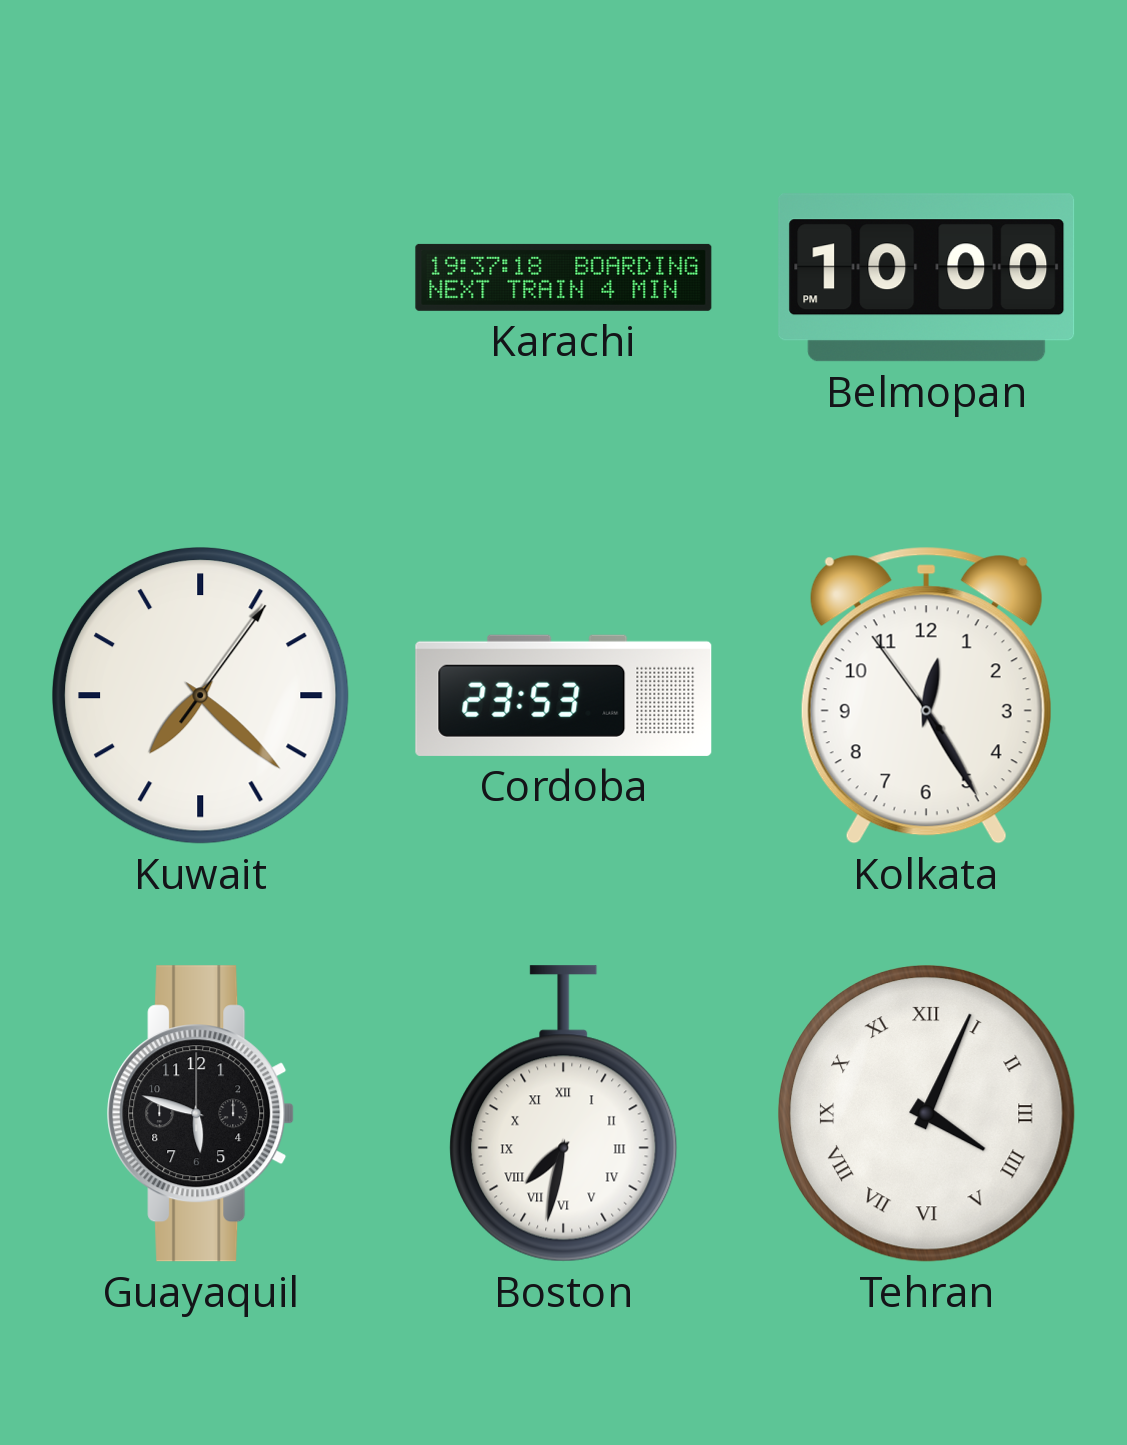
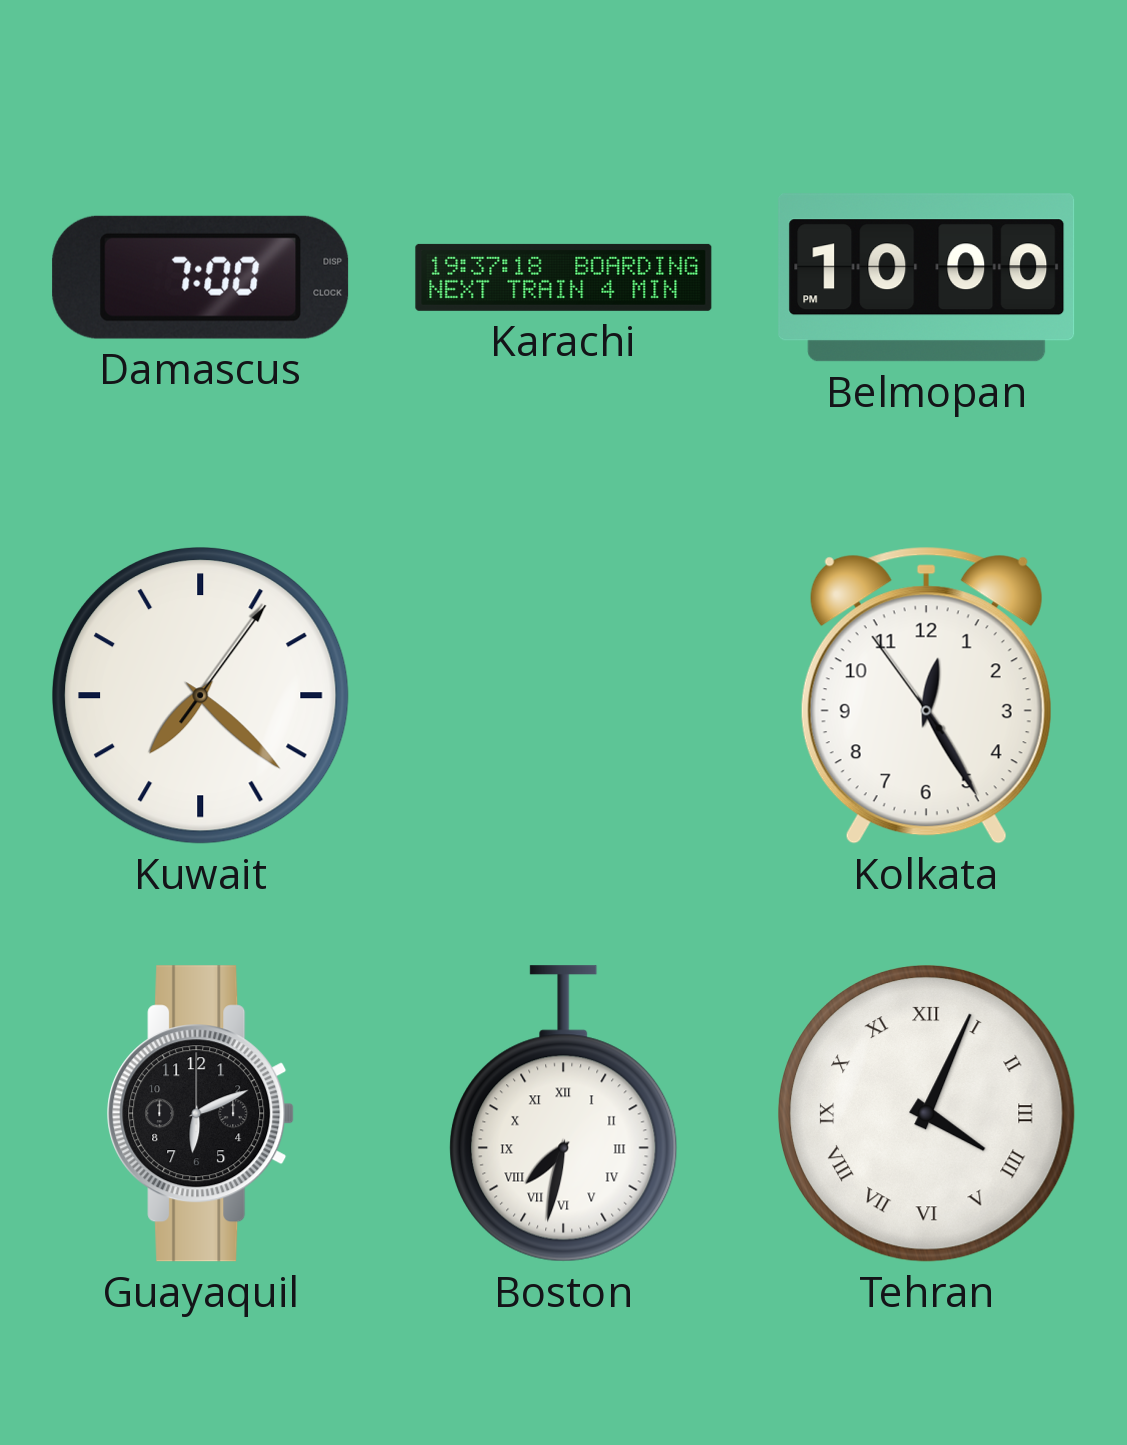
Damascus: none -> 7:00
Cordoba: 23:53 -> none
Guayaquil: 5:48 -> 6:11
